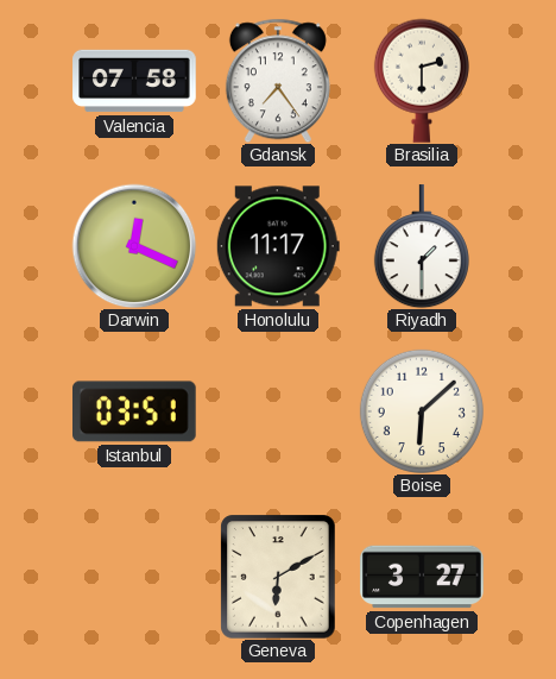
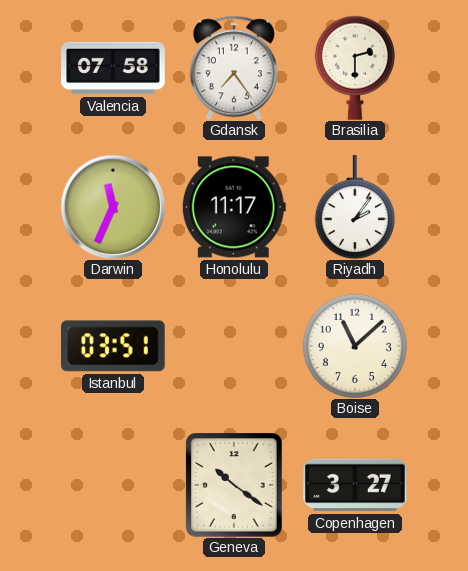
Darwin: 12:19 -> 11:34
Riyadh: 1:30 -> 2:06
Boise: 6:08 -> 11:08
Geneva: 6:10 -> 10:21
